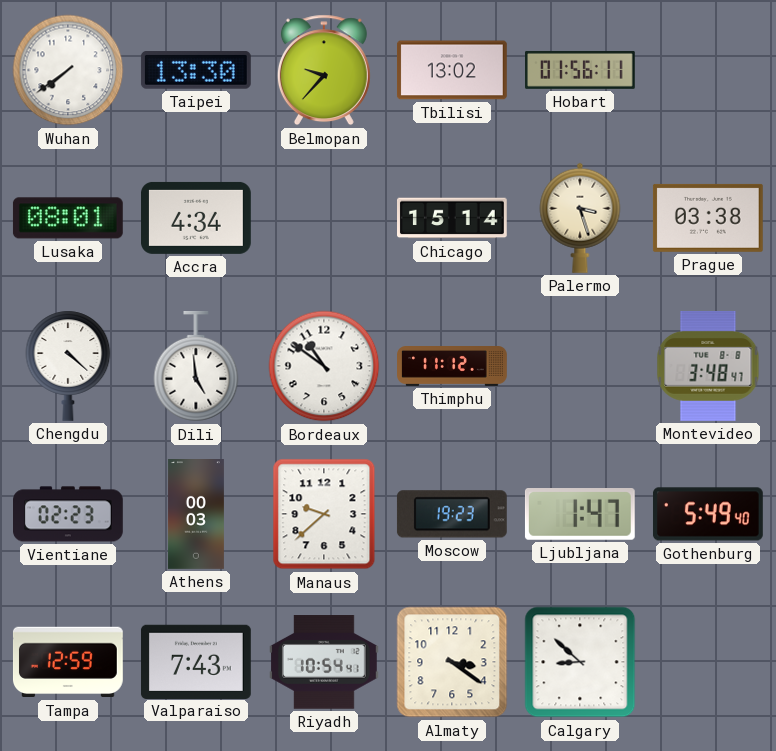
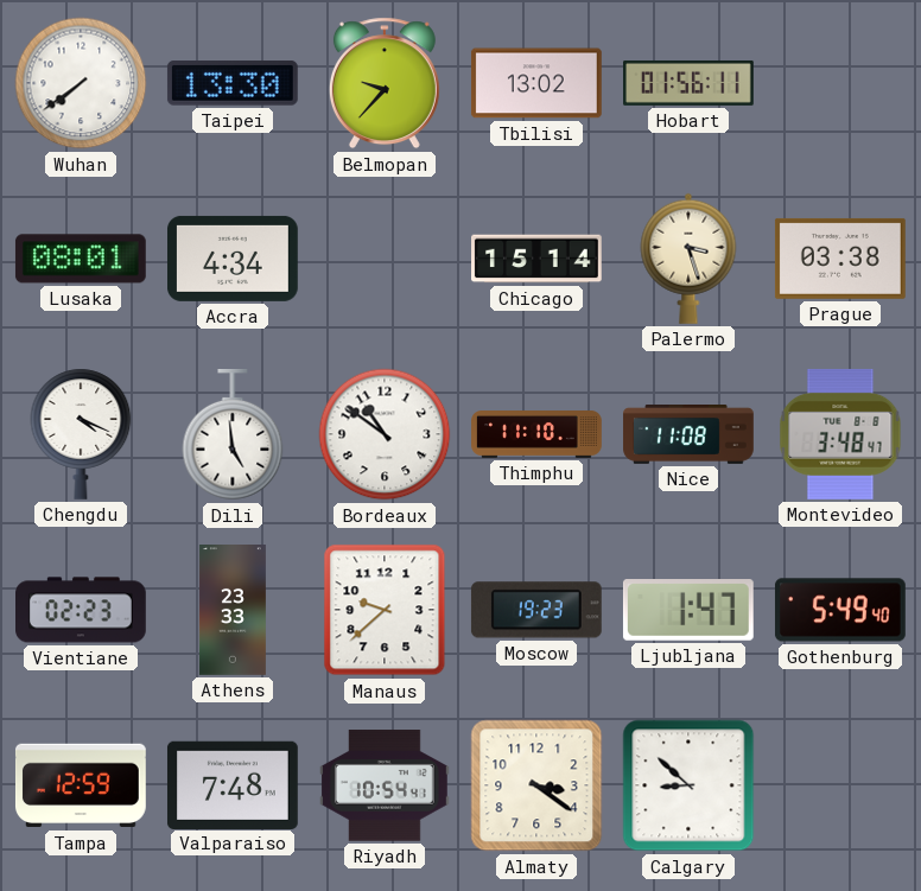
Chengdu: 4:22 -> 4:19
Thimphu: 11:12 -> 11:10
Nice: none -> 11:08
Athens: 00:03 -> 23:33
Valparaiso: 7:43 -> 7:48
